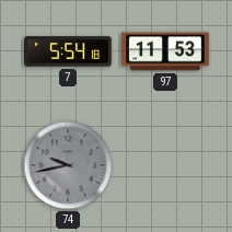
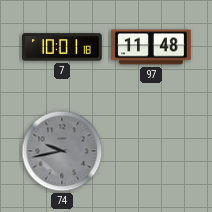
7: 5:54 -> 10:01
97: 11:53 -> 11:48
